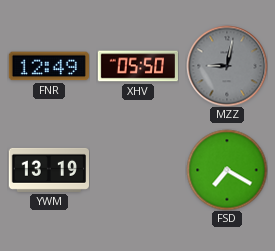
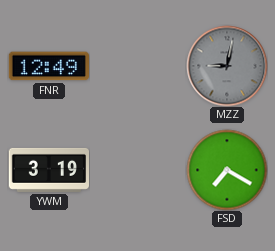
XHV: 05:50 -> none
YWM: 13:19 -> 3:19
